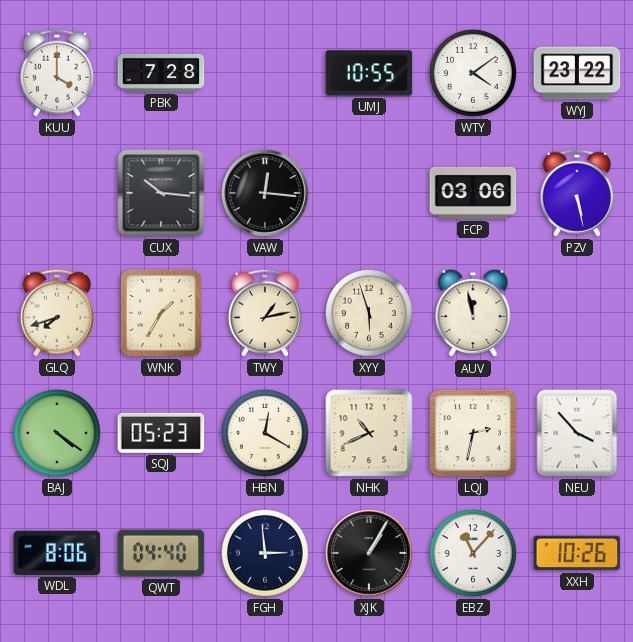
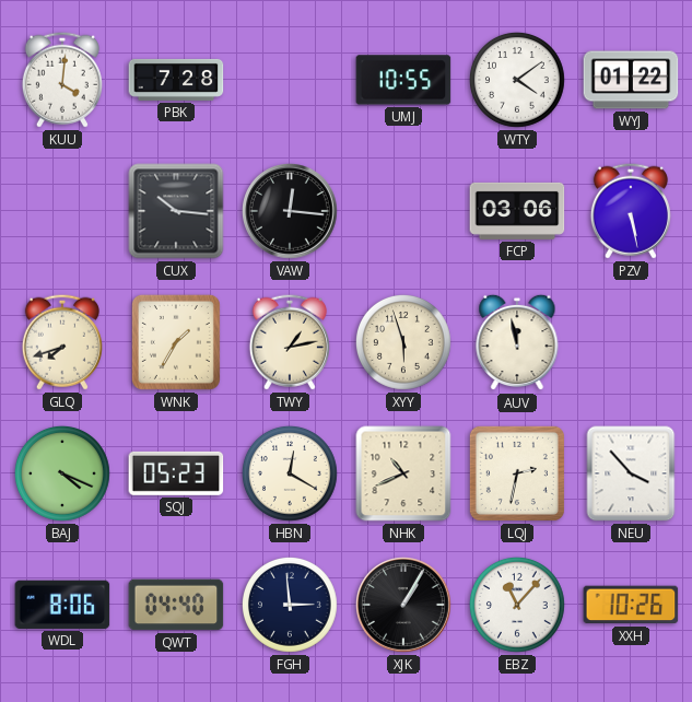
KUU: 4:00 -> 4:01
WYJ: 23:22 -> 01:22
BAJ: 4:21 -> 4:19
